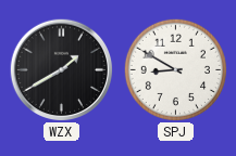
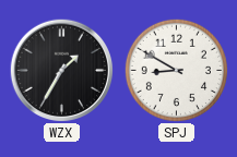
WZX: 1:40 -> 1:35
